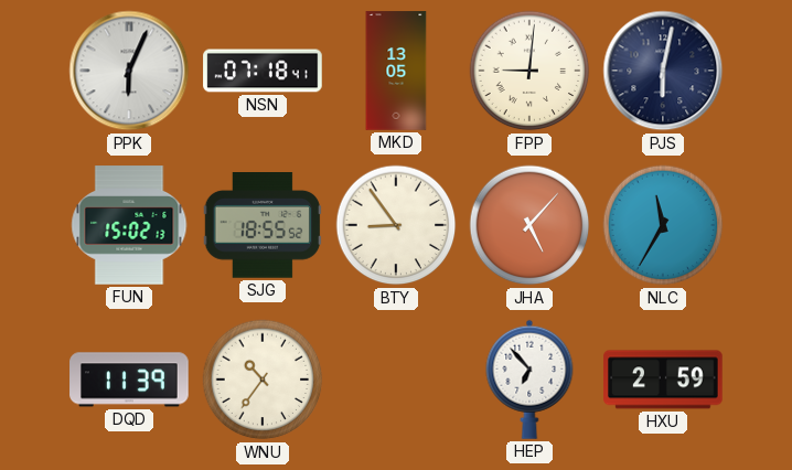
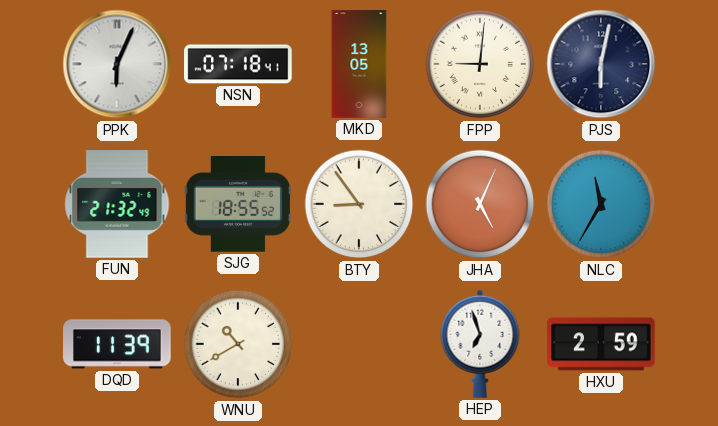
FUN: 15:02 -> 21:32
JHA: 5:07 -> 5:04
WNU: 10:36 -> 10:40
HEP: 6:53 -> 6:57
